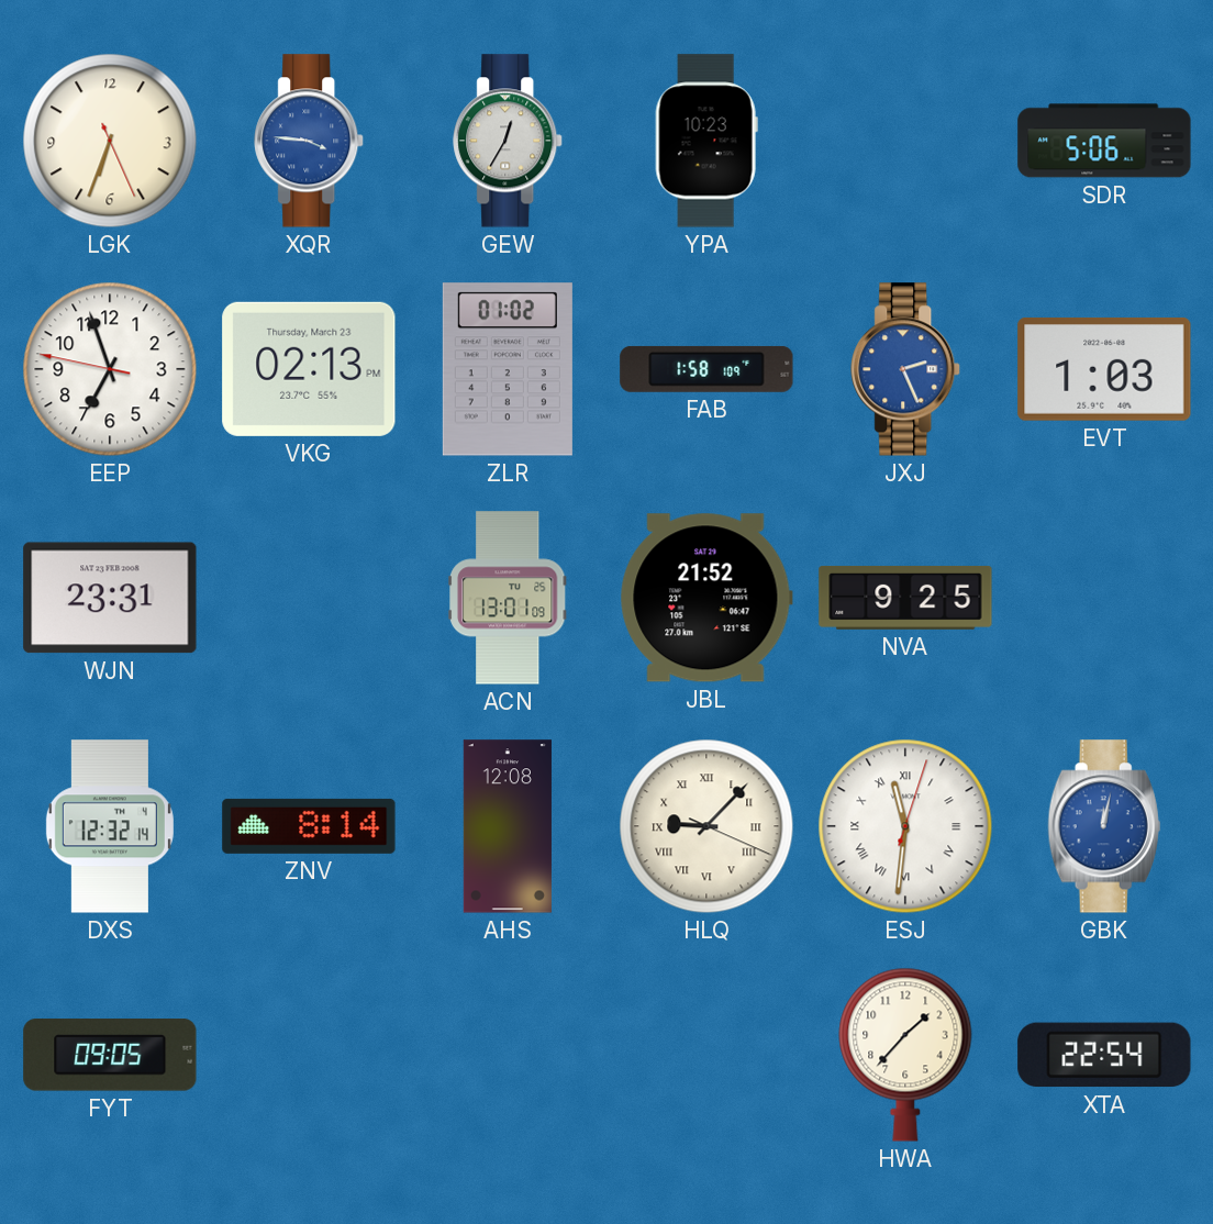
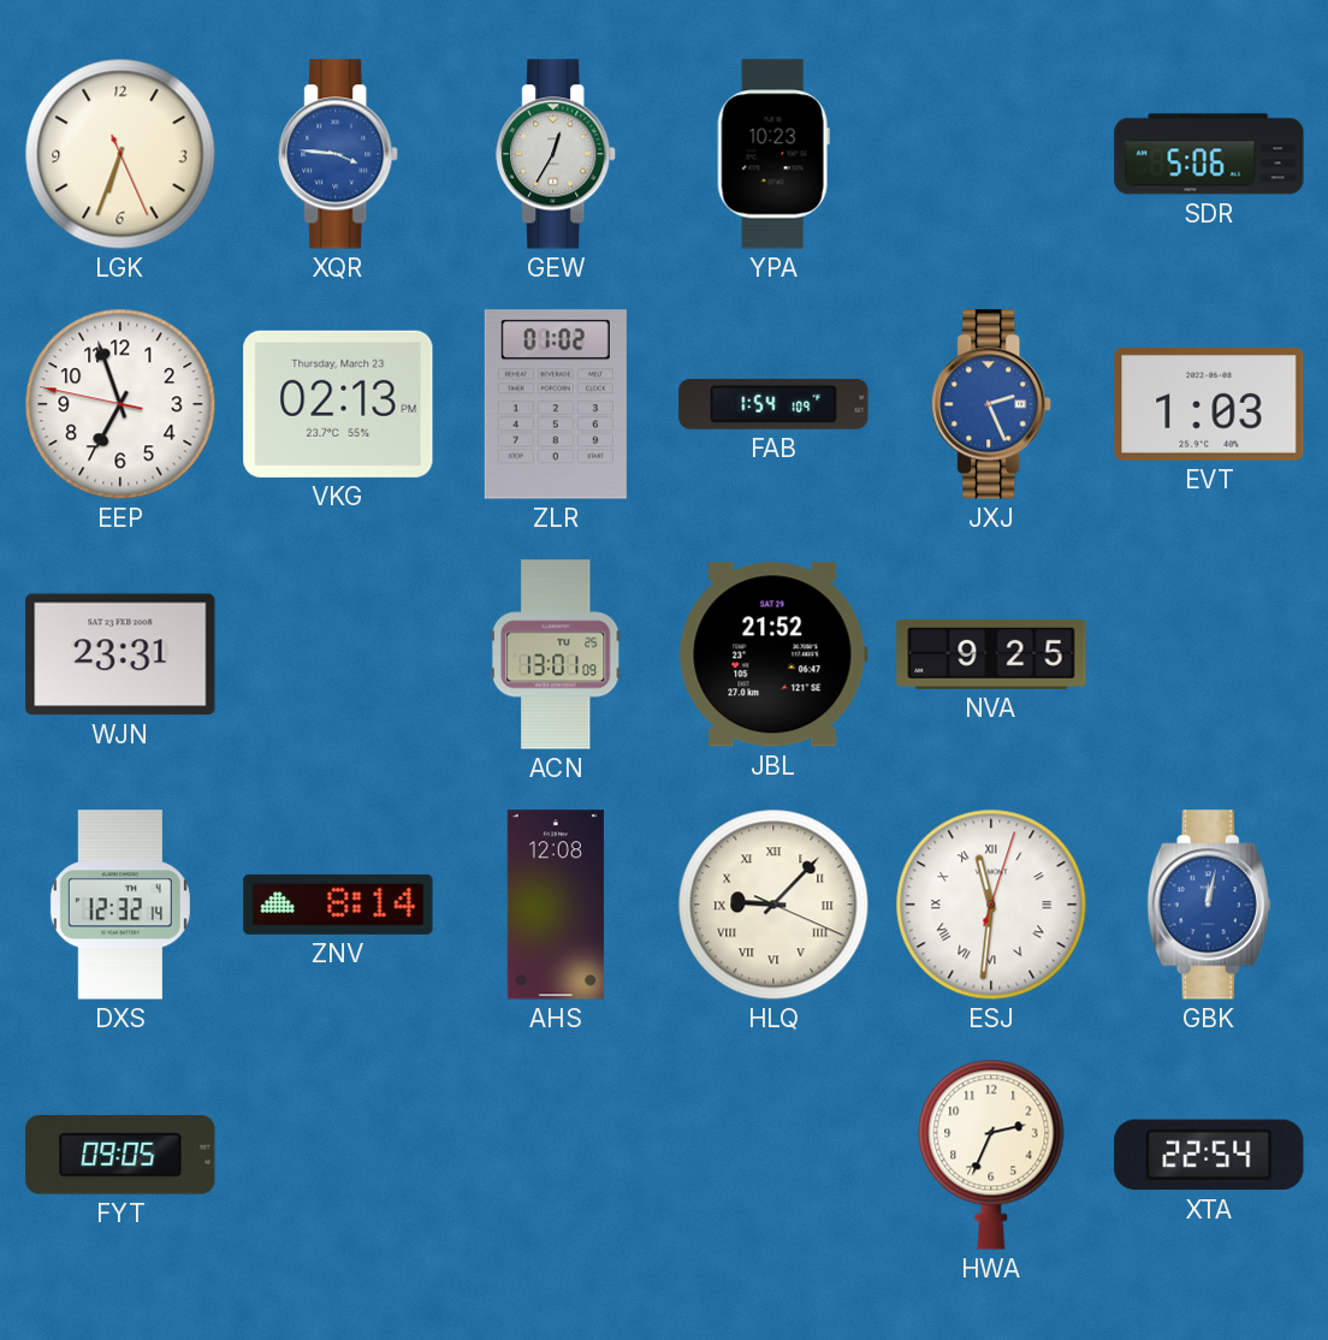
FAB: 1:58 -> 1:54
HWA: 1:37 -> 2:34
